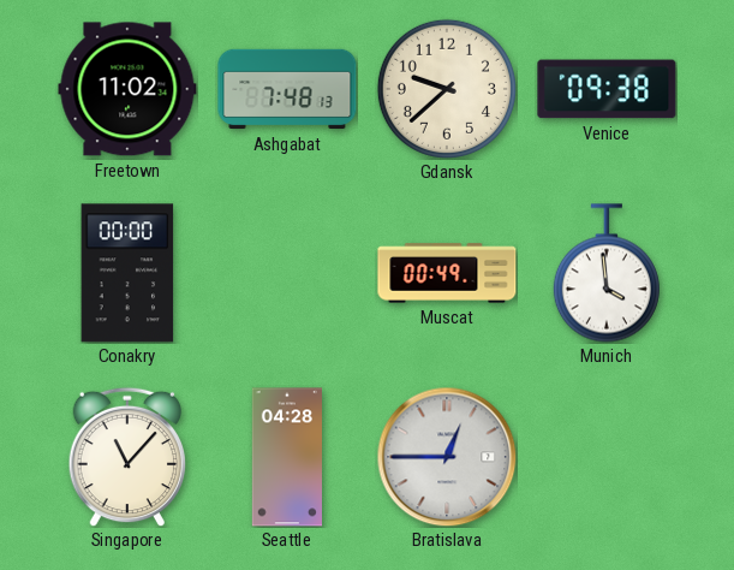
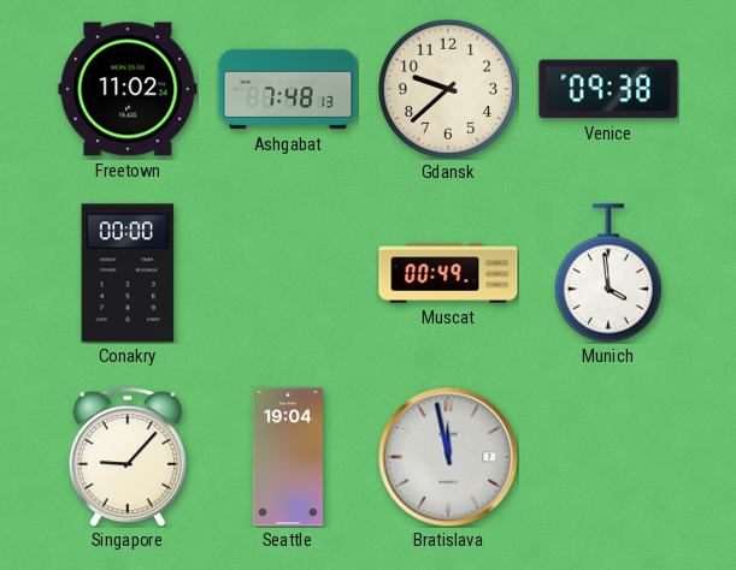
Singapore: 11:07 -> 9:07
Seattle: 04:28 -> 19:04
Bratislava: 12:45 -> 11:58
